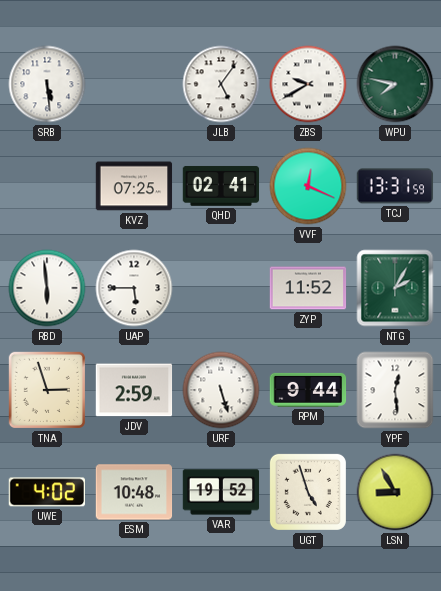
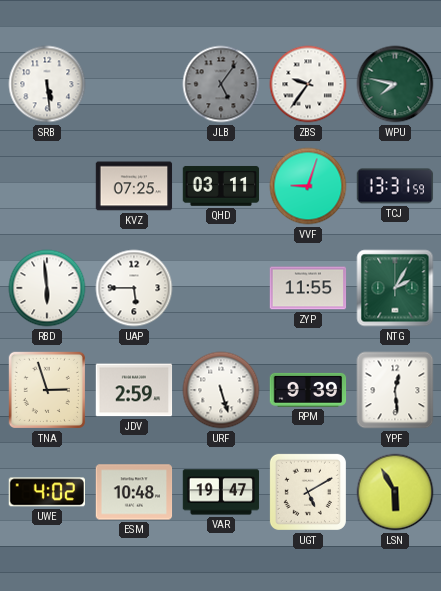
JLB dial: white -> grey
ZBS: 9:40 -> 9:36
QHD: 02:41 -> 03:11
VVF: 12:19 -> 9:03
ZYP: 11:52 -> 11:55
RPM: 9:44 -> 9:39
VAR: 19:52 -> 19:47
UGT: 4:57 -> 5:10
LSN: 8:55 -> 5:55
